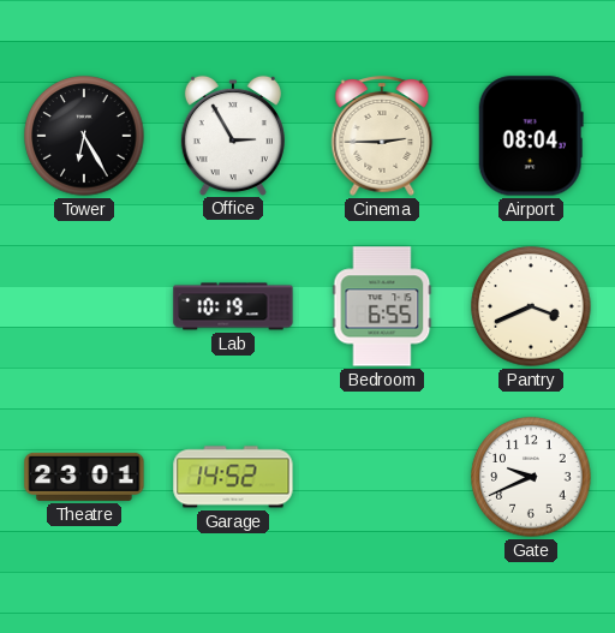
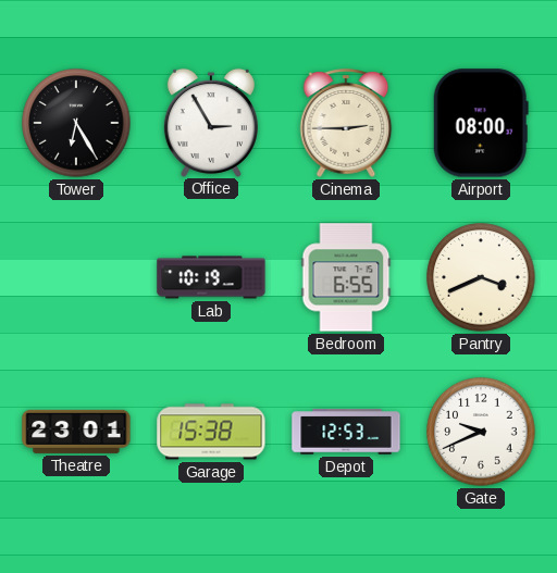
Airport: 08:04 -> 08:00
Garage: 14:52 -> 15:38
Depot: none -> 12:53
